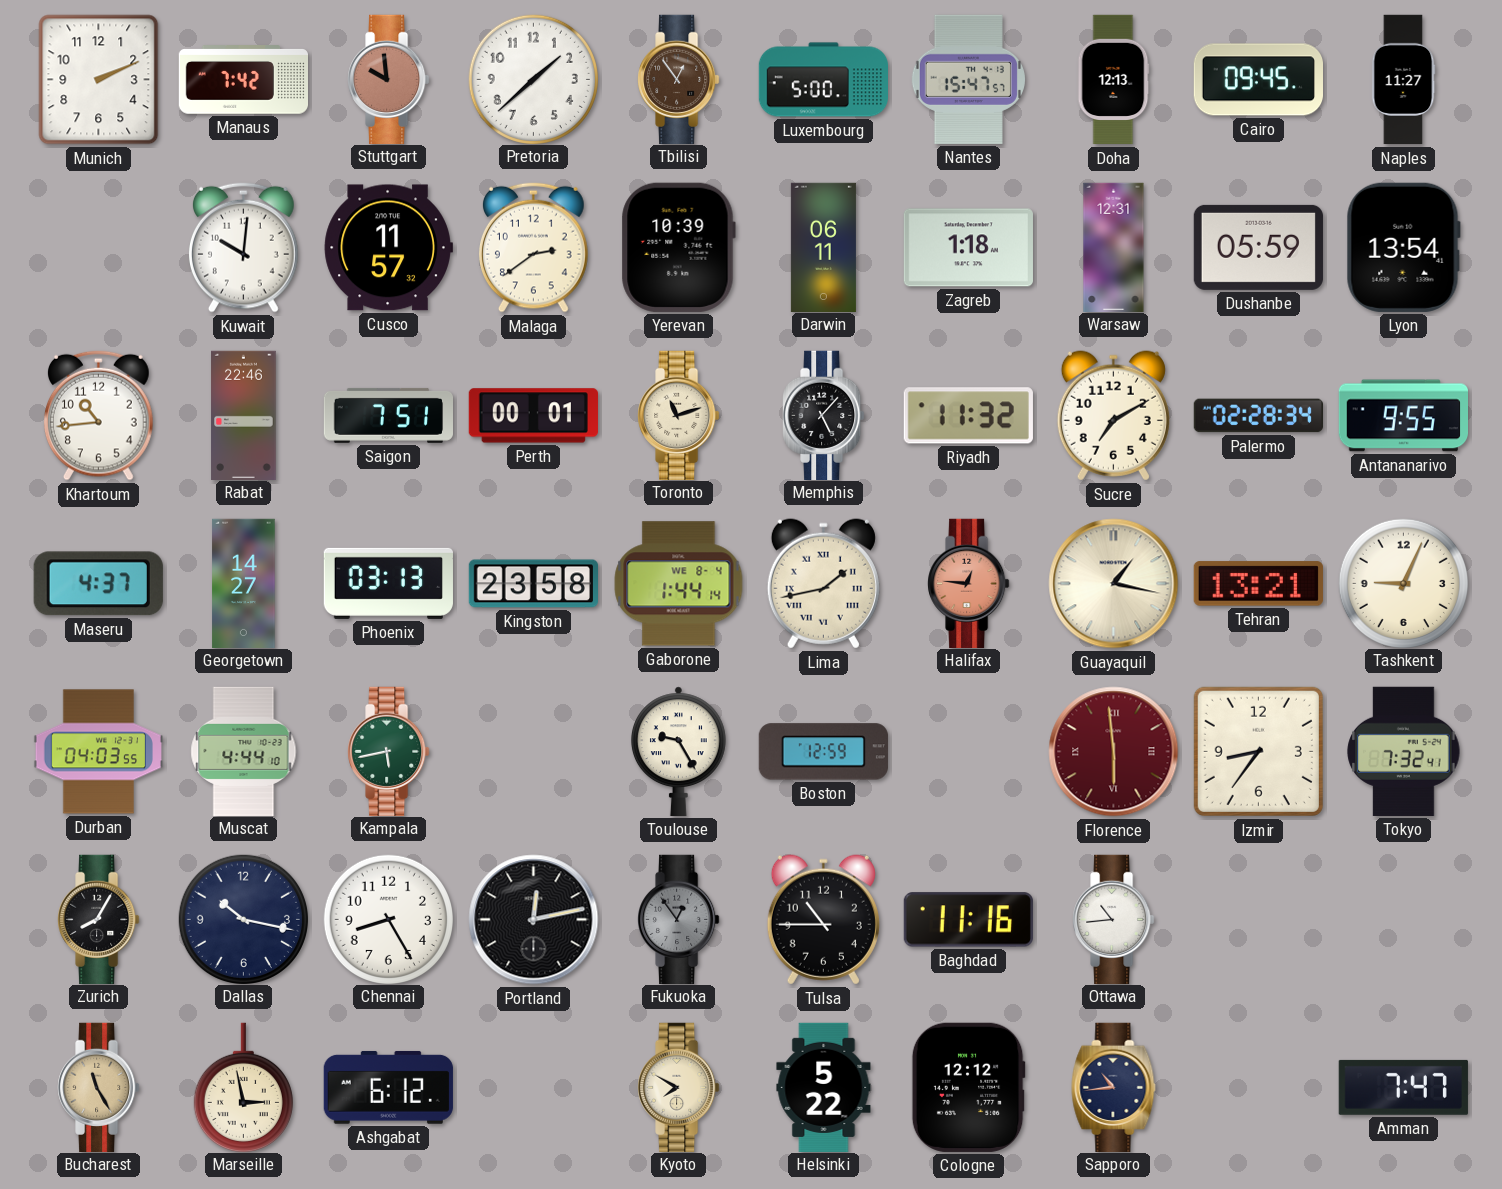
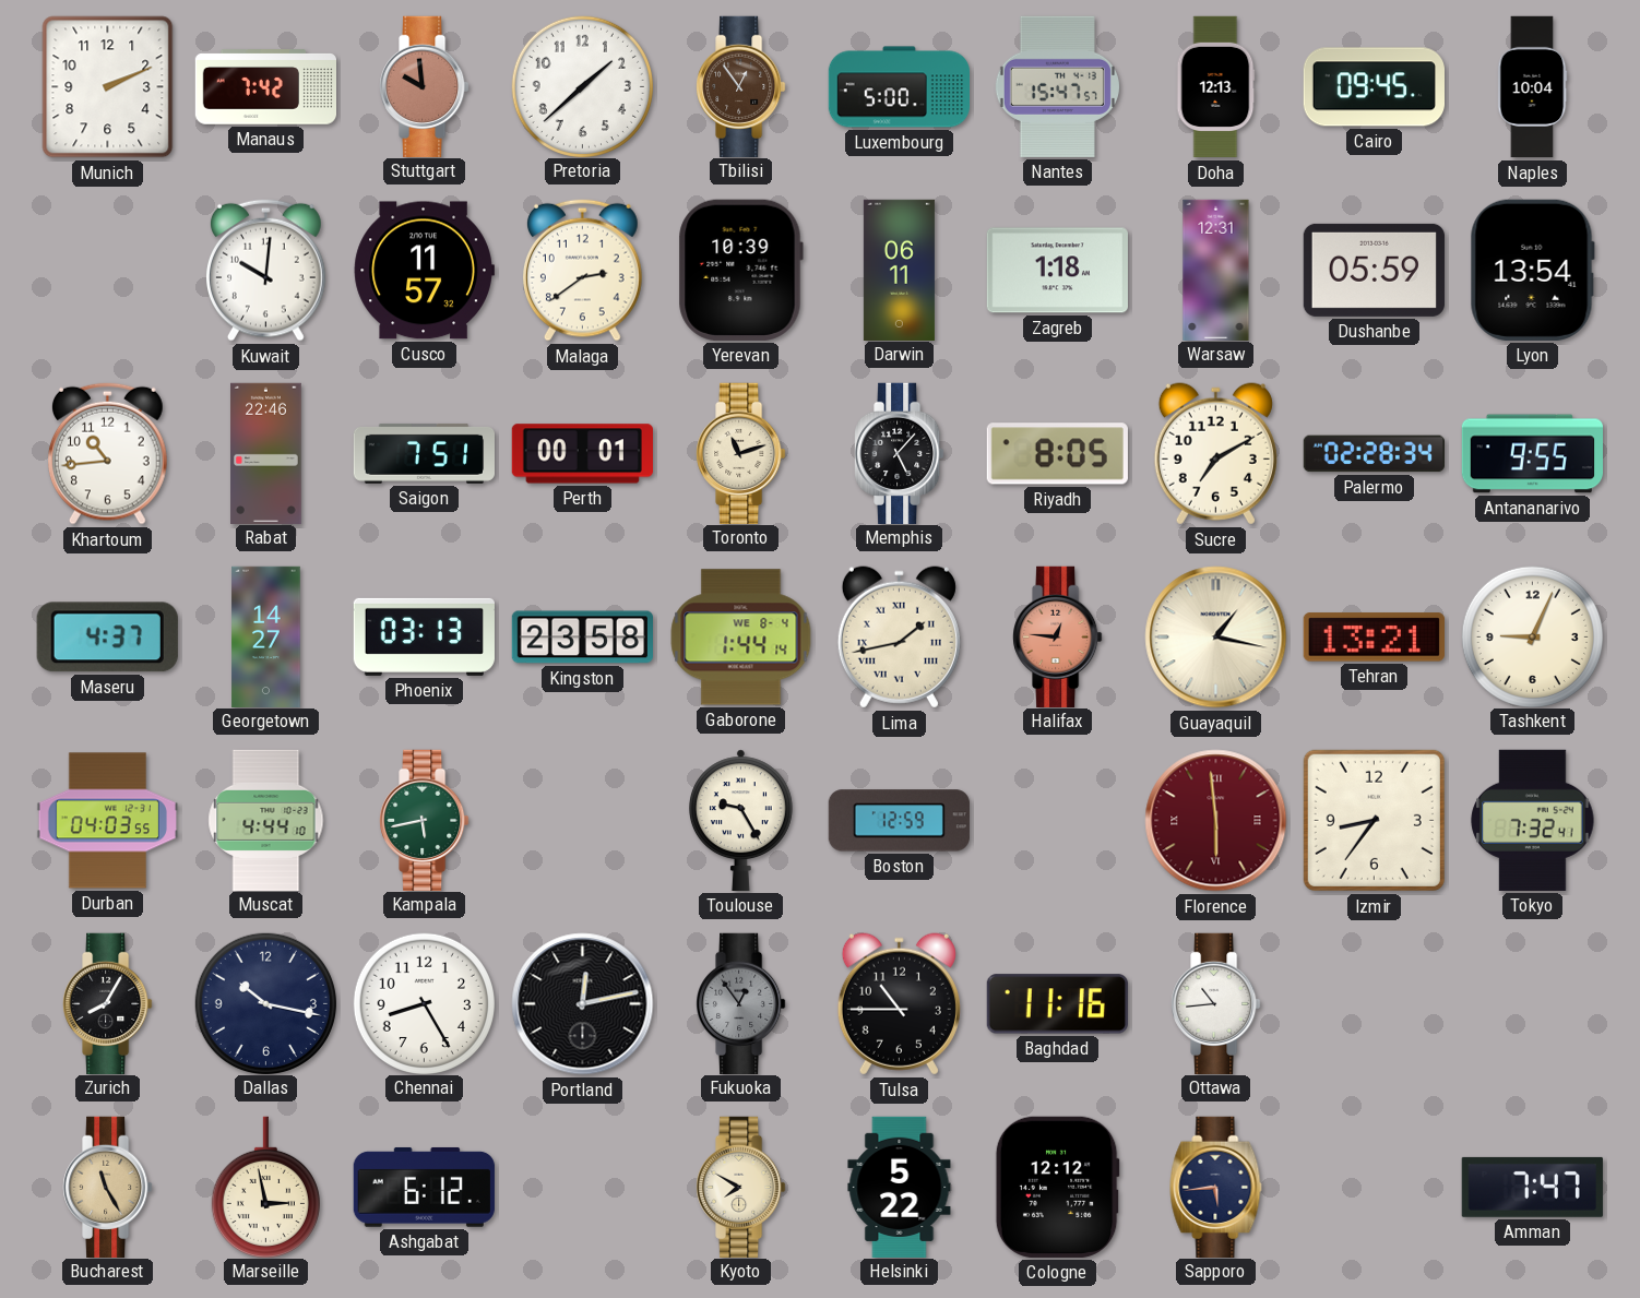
Naples: 11:27 -> 10:04
Riyadh: 11:32 -> 8:05
Sapporo: 10:44 -> 5:44
